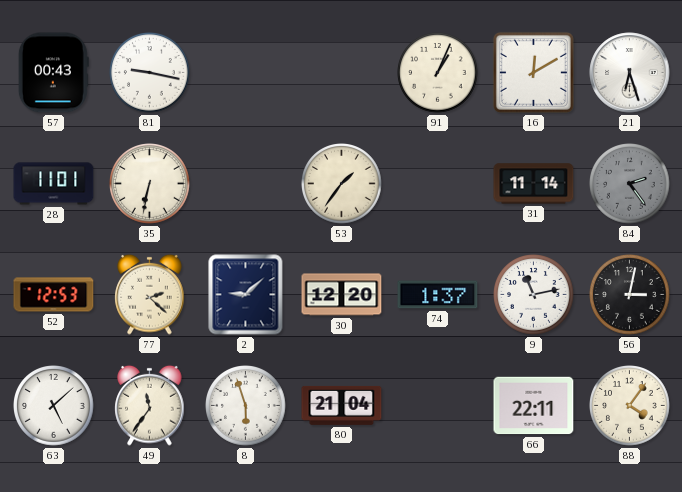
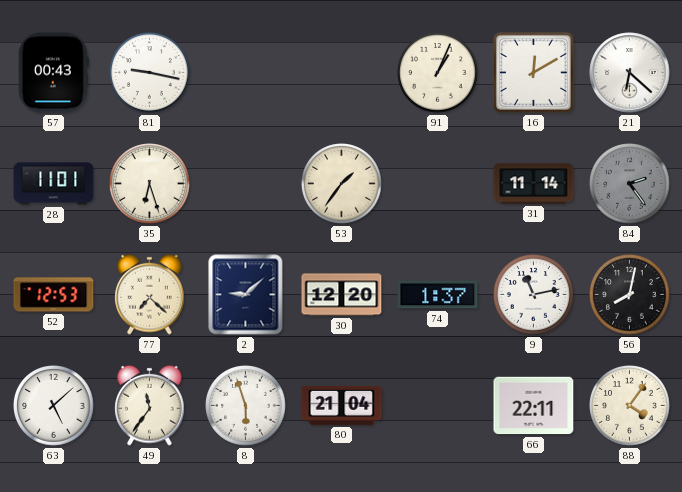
21: 6:27 -> 6:22
35: 6:32 -> 6:27
77: 2:22 -> 7:22
56: 3:02 -> 8:02
